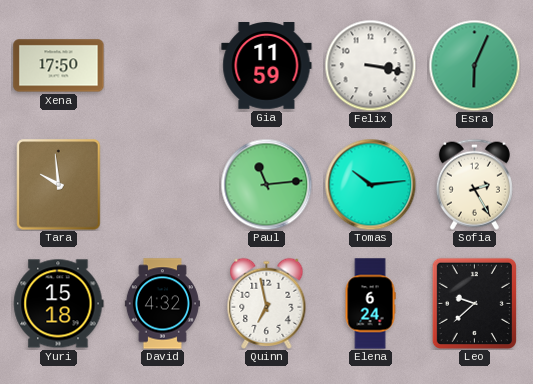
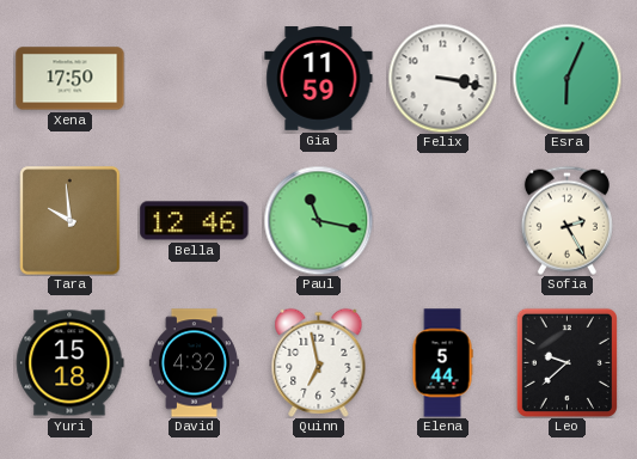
Bella: none -> 12:46
Paul: 11:14 -> 11:17
Tomas: 10:14 -> none
Elena: 6:24 -> 5:44
